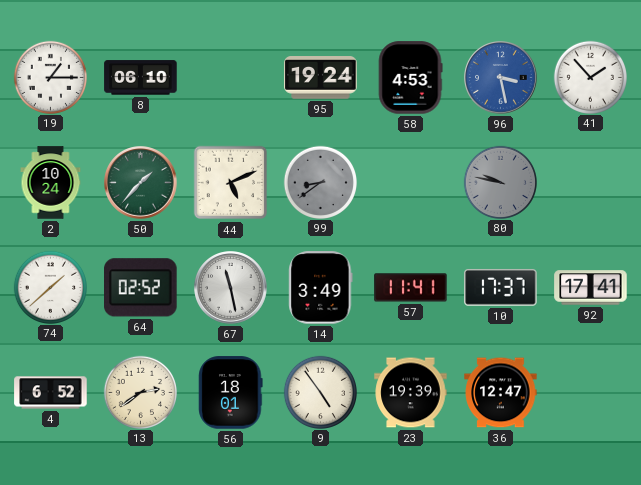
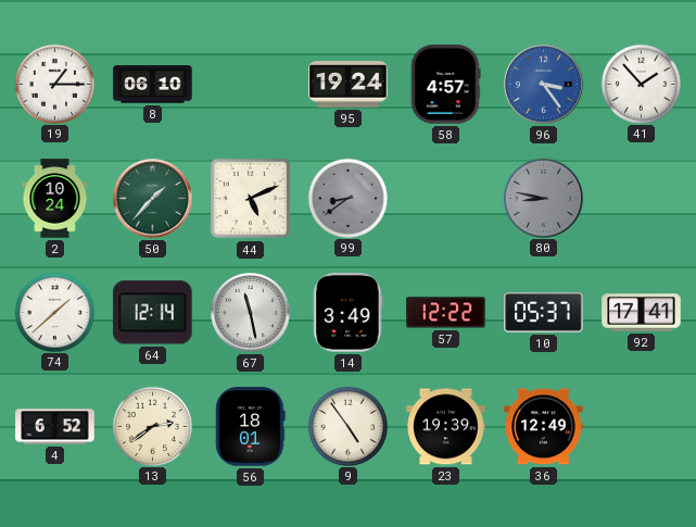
58: 4:53 -> 4:57
96: 3:28 -> 3:24
80: 9:47 -> 8:47
64: 02:52 -> 12:14
57: 11:41 -> 12:22
10: 17:37 -> 05:37
36: 12:47 -> 12:49
